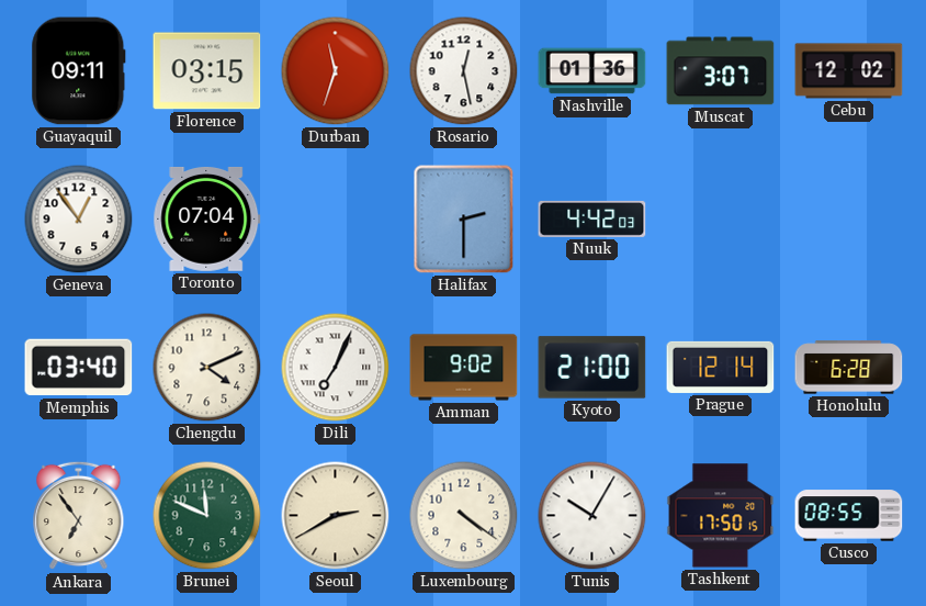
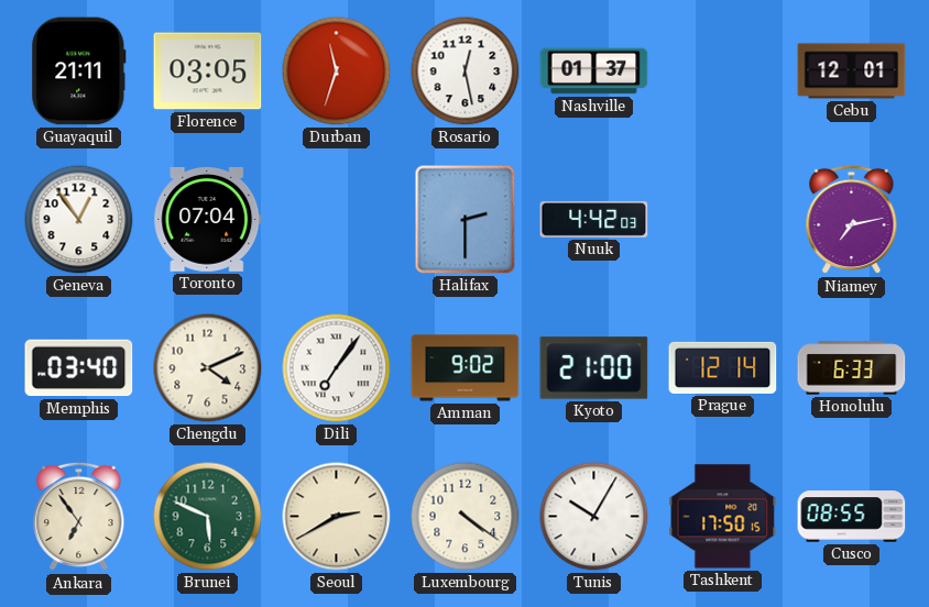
Guayaquil: 09:11 -> 21:11
Florence: 03:15 -> 03:05
Nashville: 01:36 -> 01:37
Muscat: 3:07 -> none
Cebu: 12:02 -> 12:01
Niamey: none -> 7:13
Dili: 7:04 -> 7:06
Honolulu: 6:28 -> 6:33
Brunei: 11:49 -> 5:49
